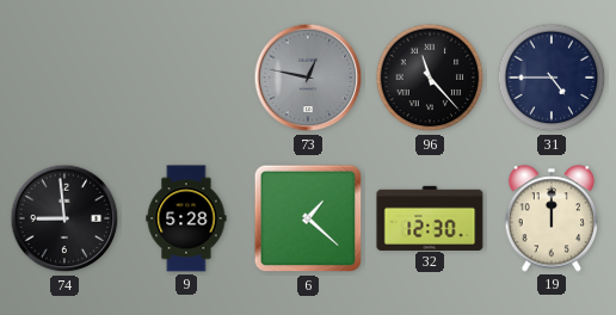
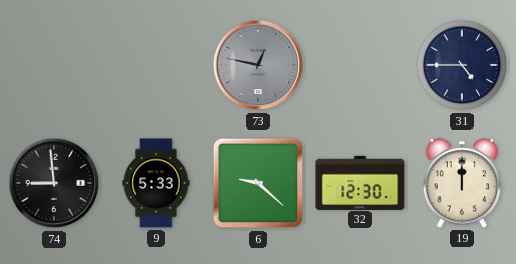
96: 11:23 -> none
9: 5:28 -> 5:33
6: 1:22 -> 9:22
